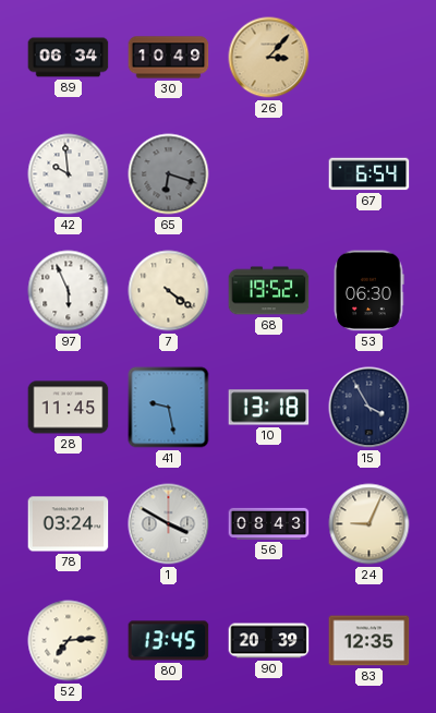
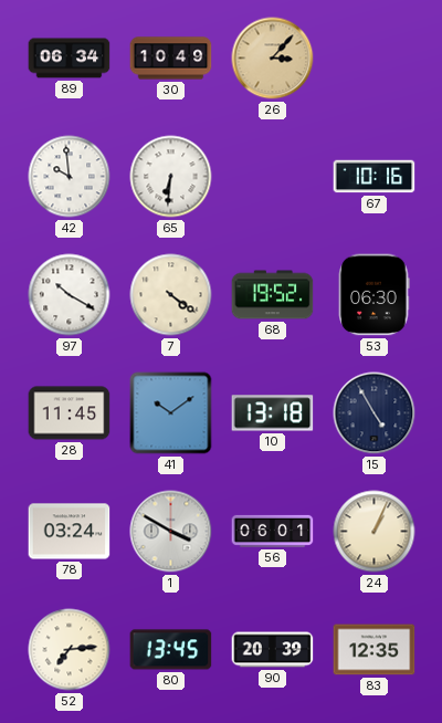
65: 6:18 -> 6:31
65 dial: grey -> white
67: 6:54 -> 10:16
97: 5:56 -> 10:20
41: 9:28 -> 10:09
15: 3:55 -> 4:55
56: 08:43 -> 06:01
24: 9:04 -> 1:04
